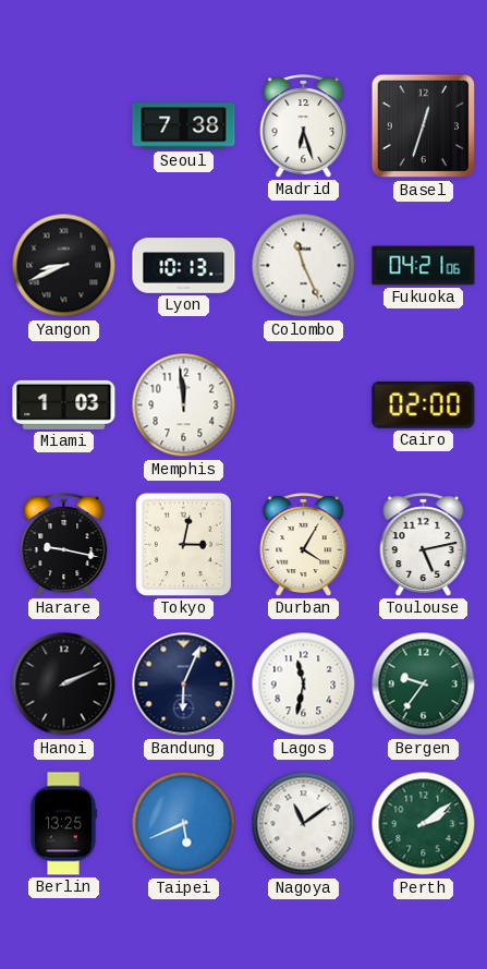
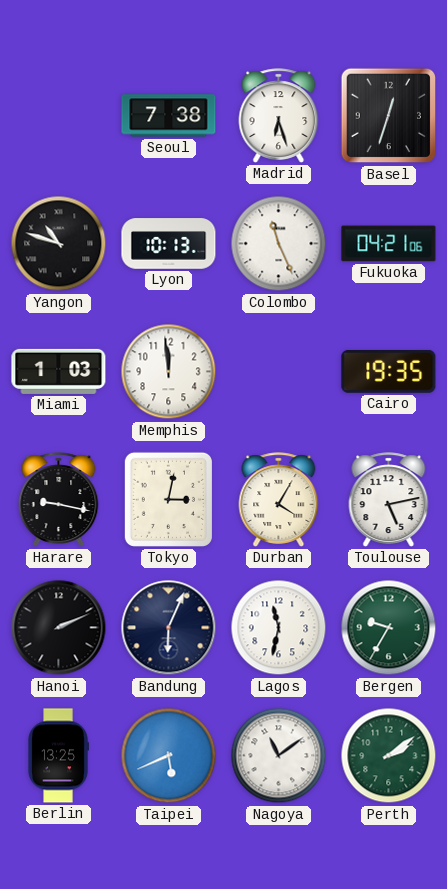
Yangon: 8:41 -> 10:48
Cairo: 02:00 -> 19:35
Bergen: 9:36 -> 9:35
